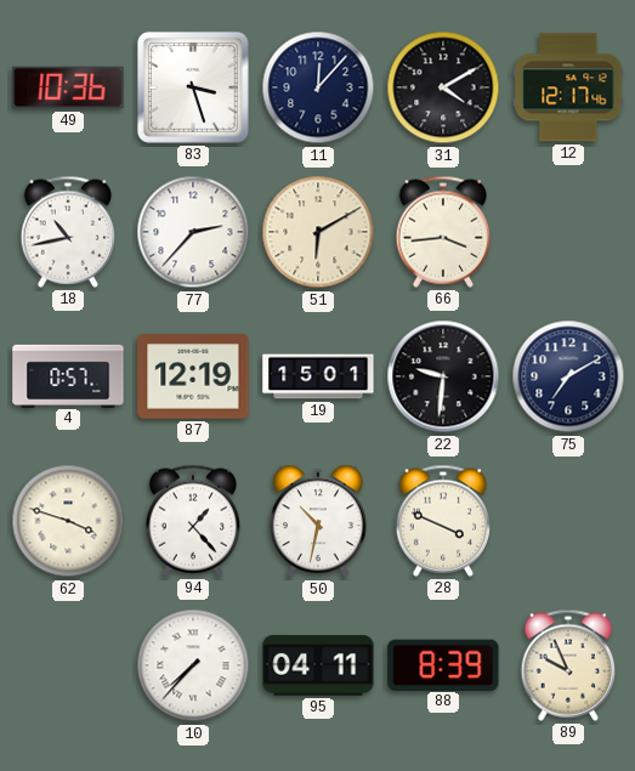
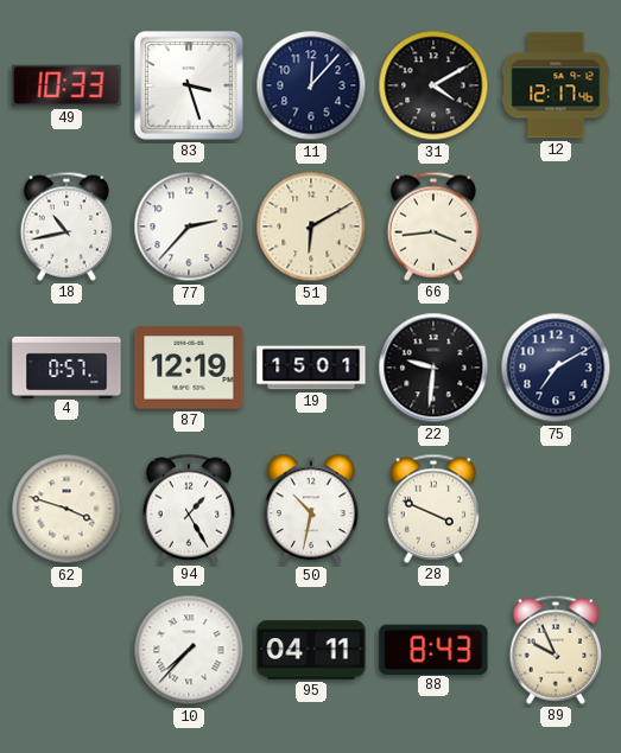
49: 10:36 -> 10:33
94: 1:23 -> 1:25
88: 8:39 -> 8:43
